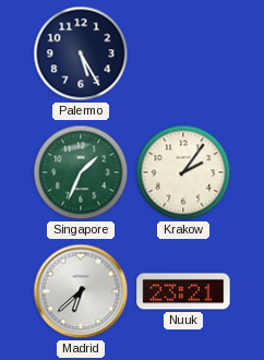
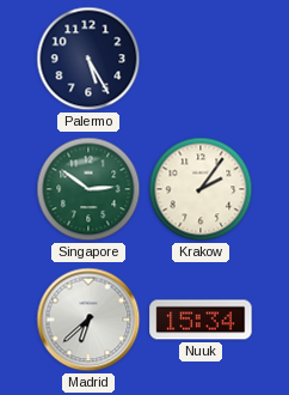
Singapore: 1:34 -> 2:51
Nuuk: 23:21 -> 15:34
